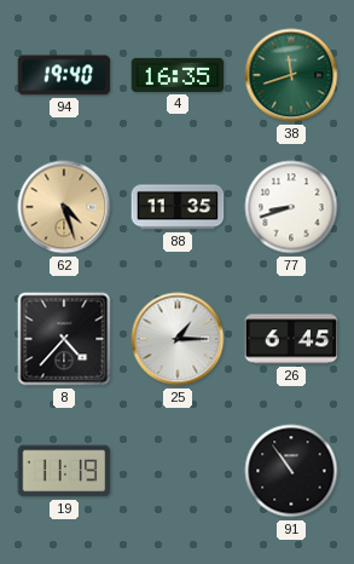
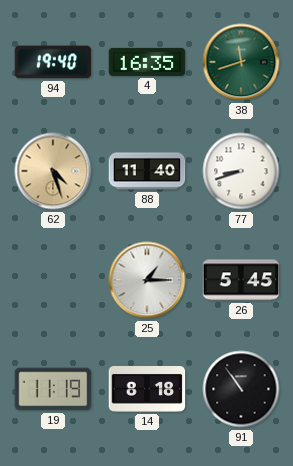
88: 11:35 -> 11:40
8: 4:37 -> none
26: 6:45 -> 5:45
14: none -> 8:18
